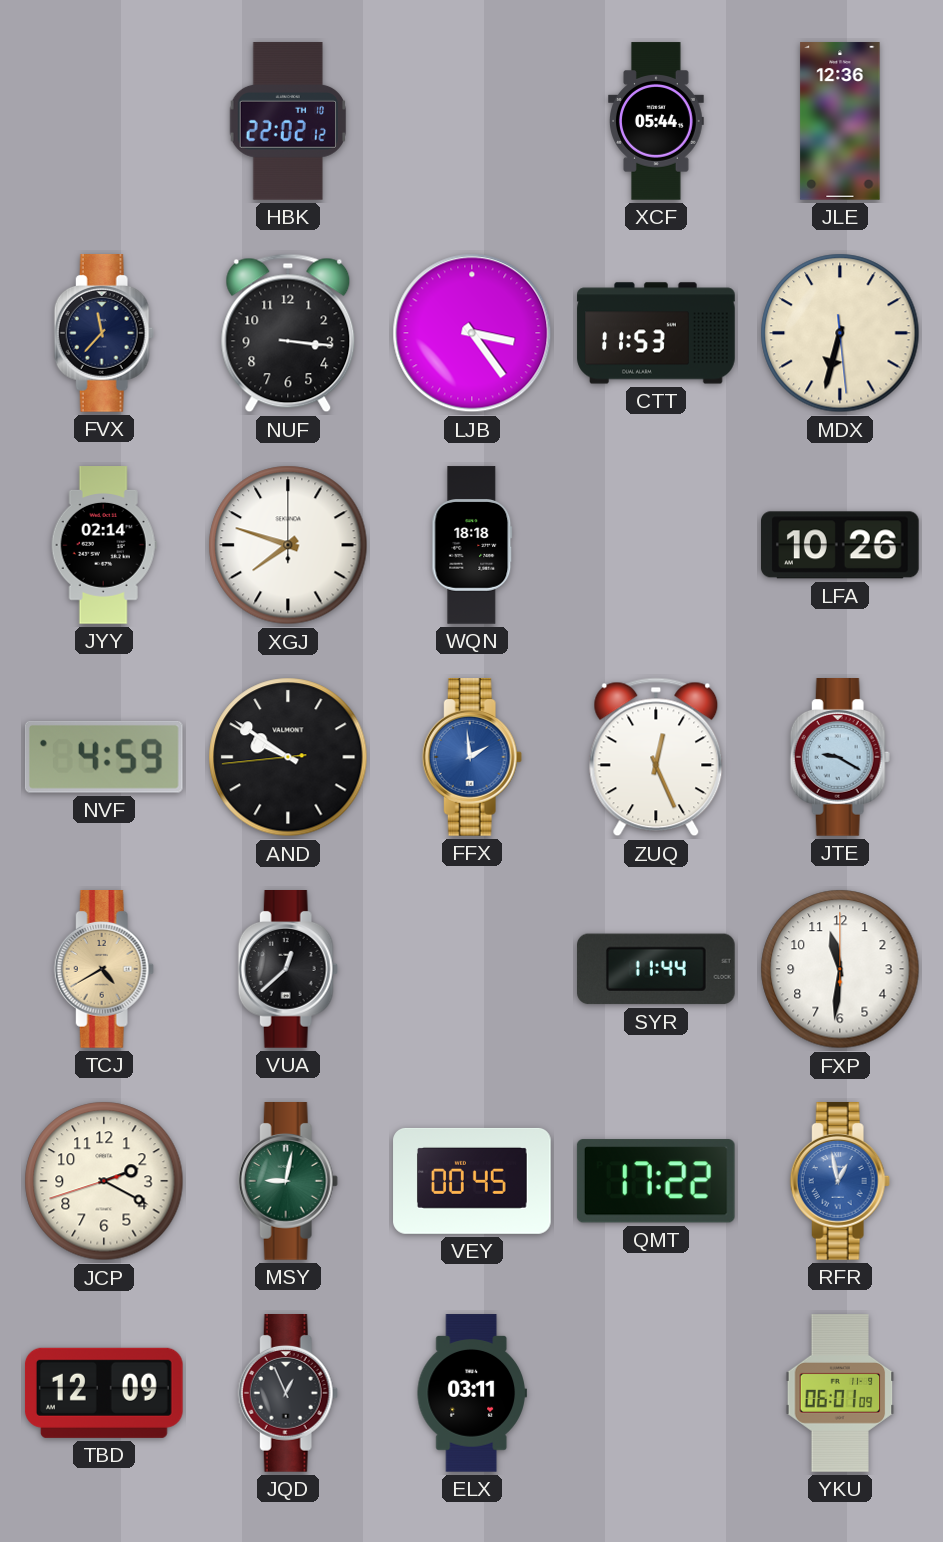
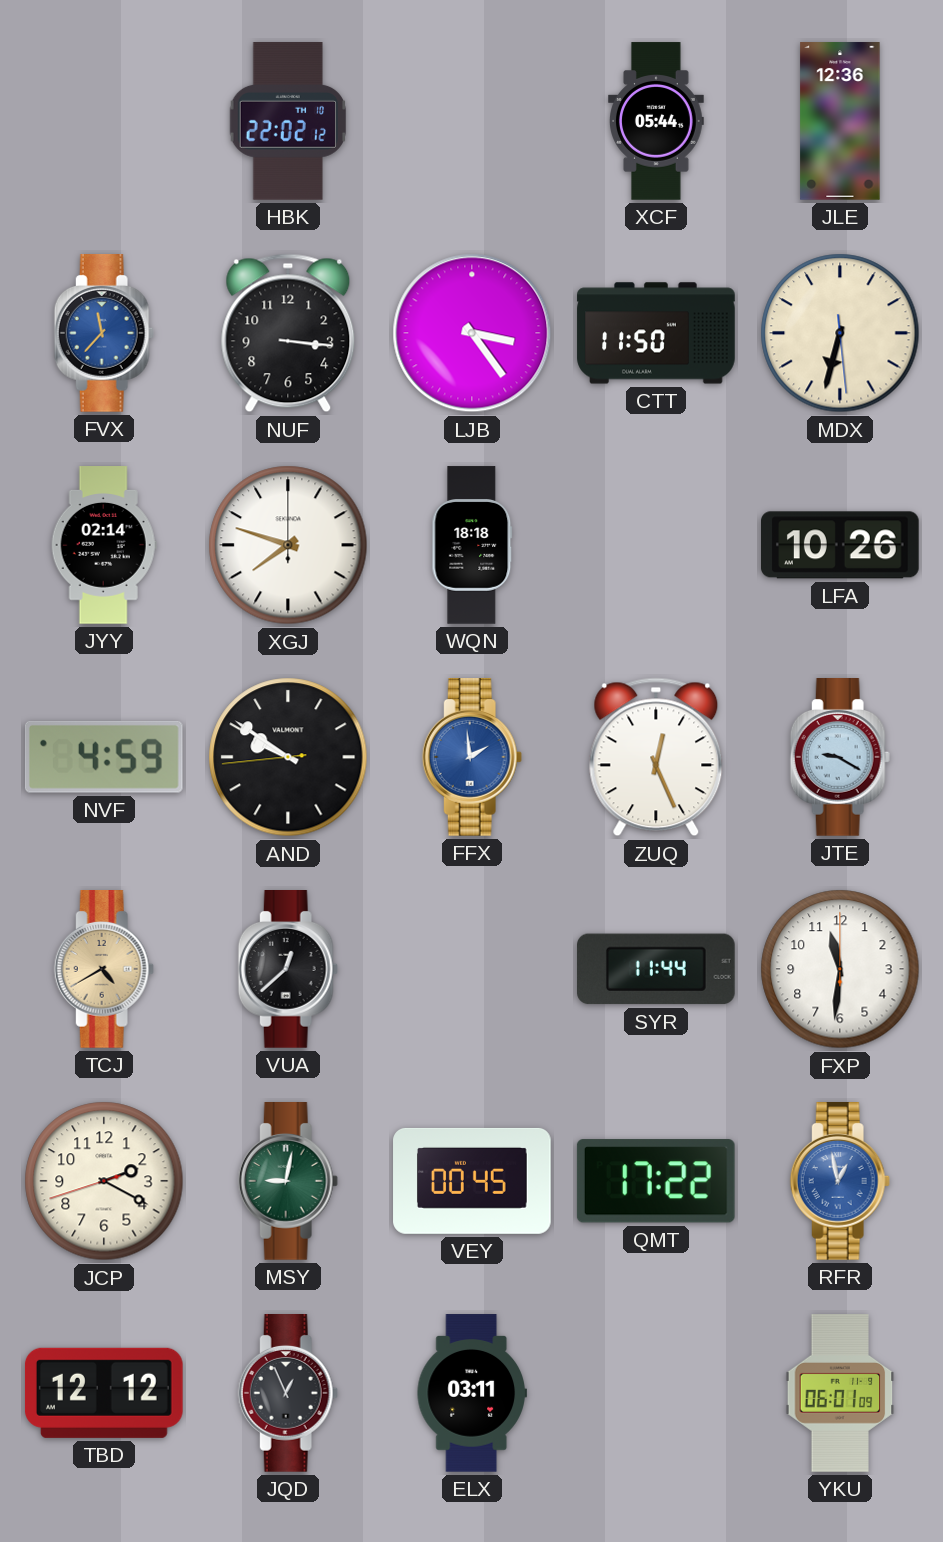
FVX dial: navy -> blue
CTT: 11:53 -> 11:50
TBD: 12:09 -> 12:12
